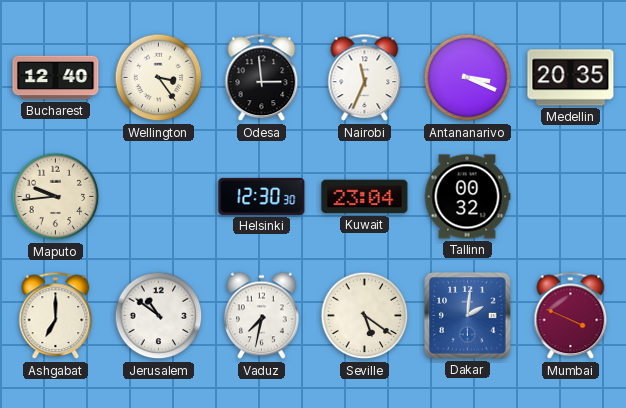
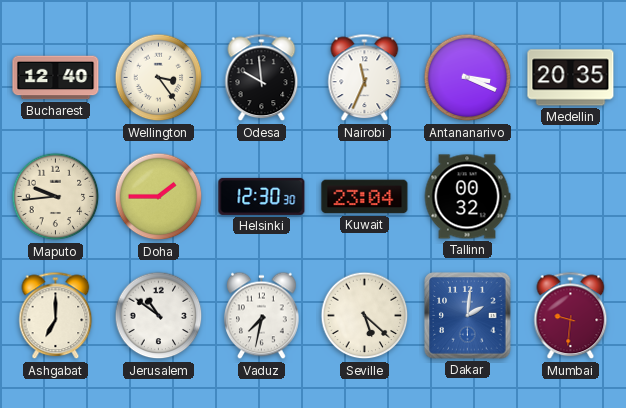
Odesa: 2:59 -> 9:59
Doha: none -> 1:45
Seville: 5:21 -> 5:22
Mumbai: 3:49 -> 9:31
